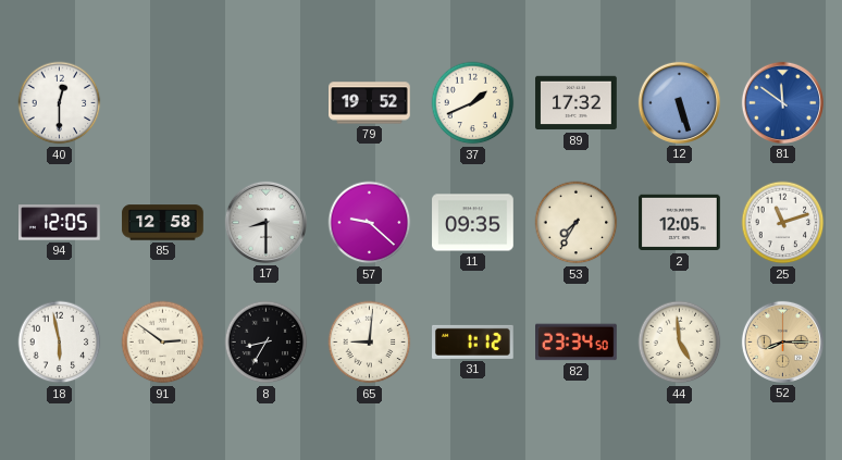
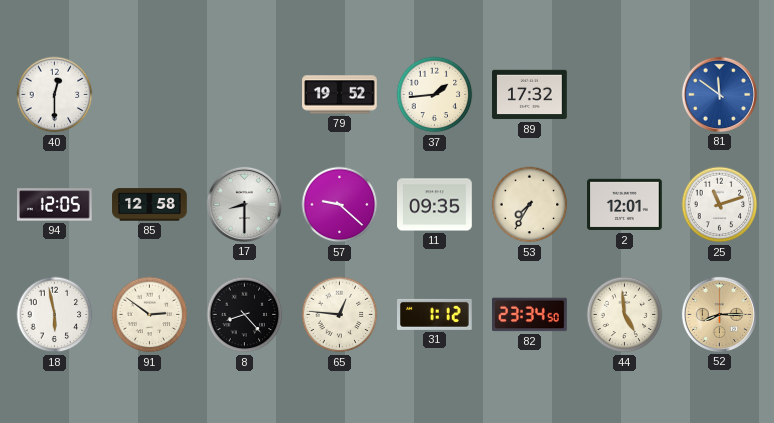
37: 1:41 -> 1:44
12: 5:27 -> none
2: 12:05 -> 12:01
8: 8:35 -> 8:23
65: 9:01 -> 12:46
